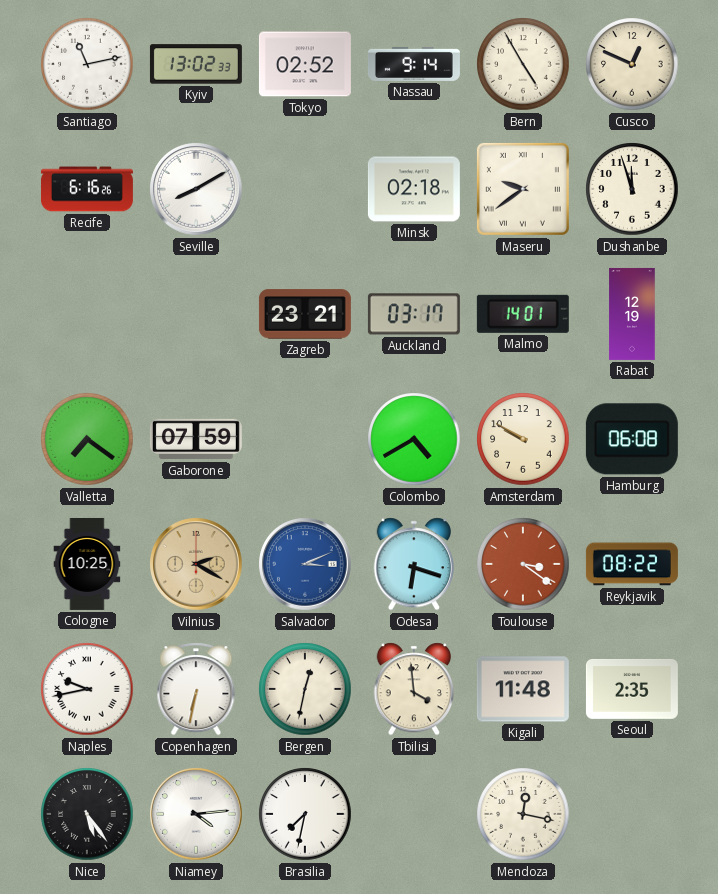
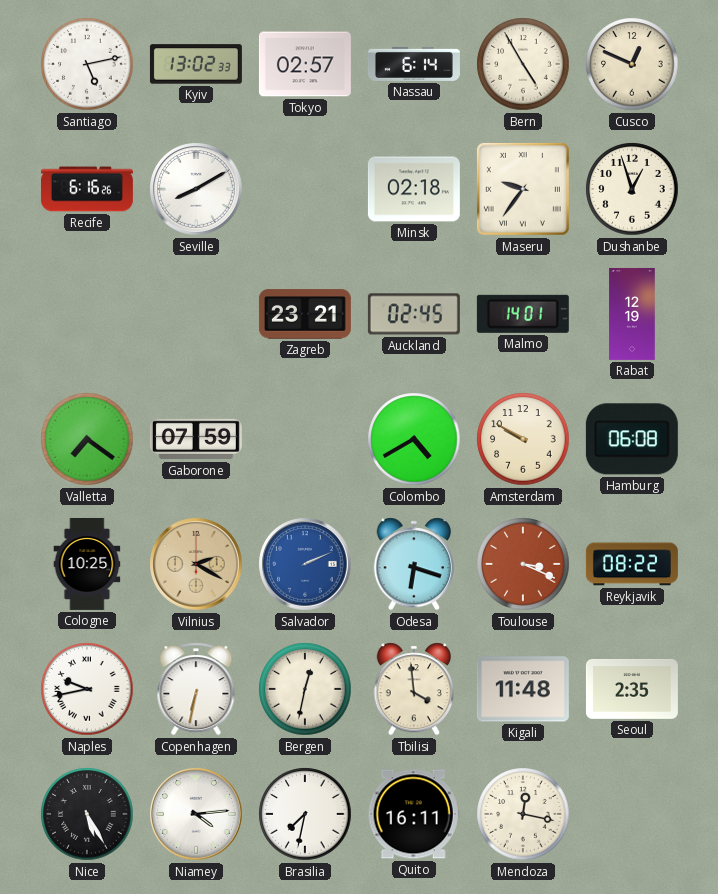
Santiago: 11:13 -> 5:13
Tokyo: 02:52 -> 02:57
Nassau: 9:14 -> 6:14
Maseru: 9:39 -> 9:36
Dushanbe: 11:57 -> 12:57
Auckland: 03:17 -> 02:45
Salvador: 3:11 -> 2:11
Toulouse: 3:21 -> 3:19
Nice: 5:24 -> 5:25
Quito: none -> 16:11
